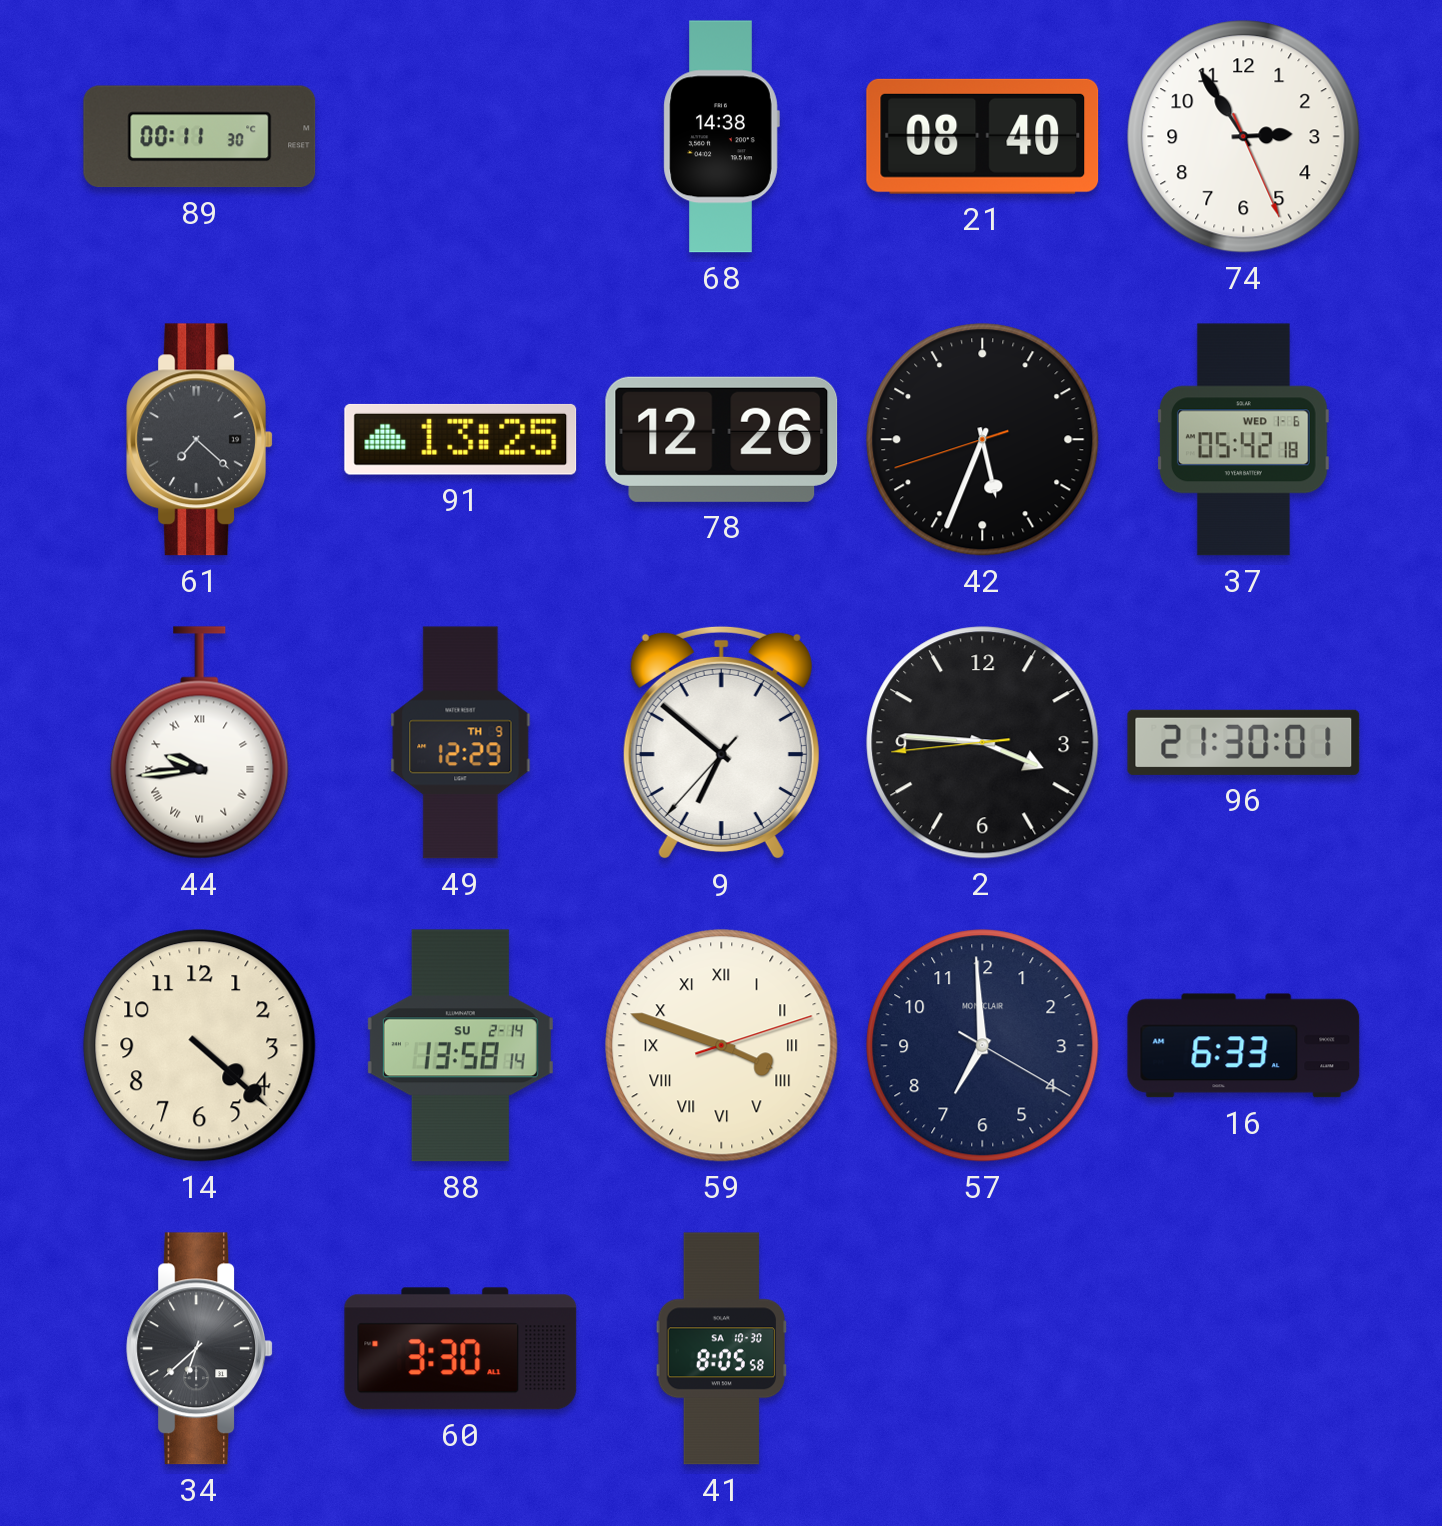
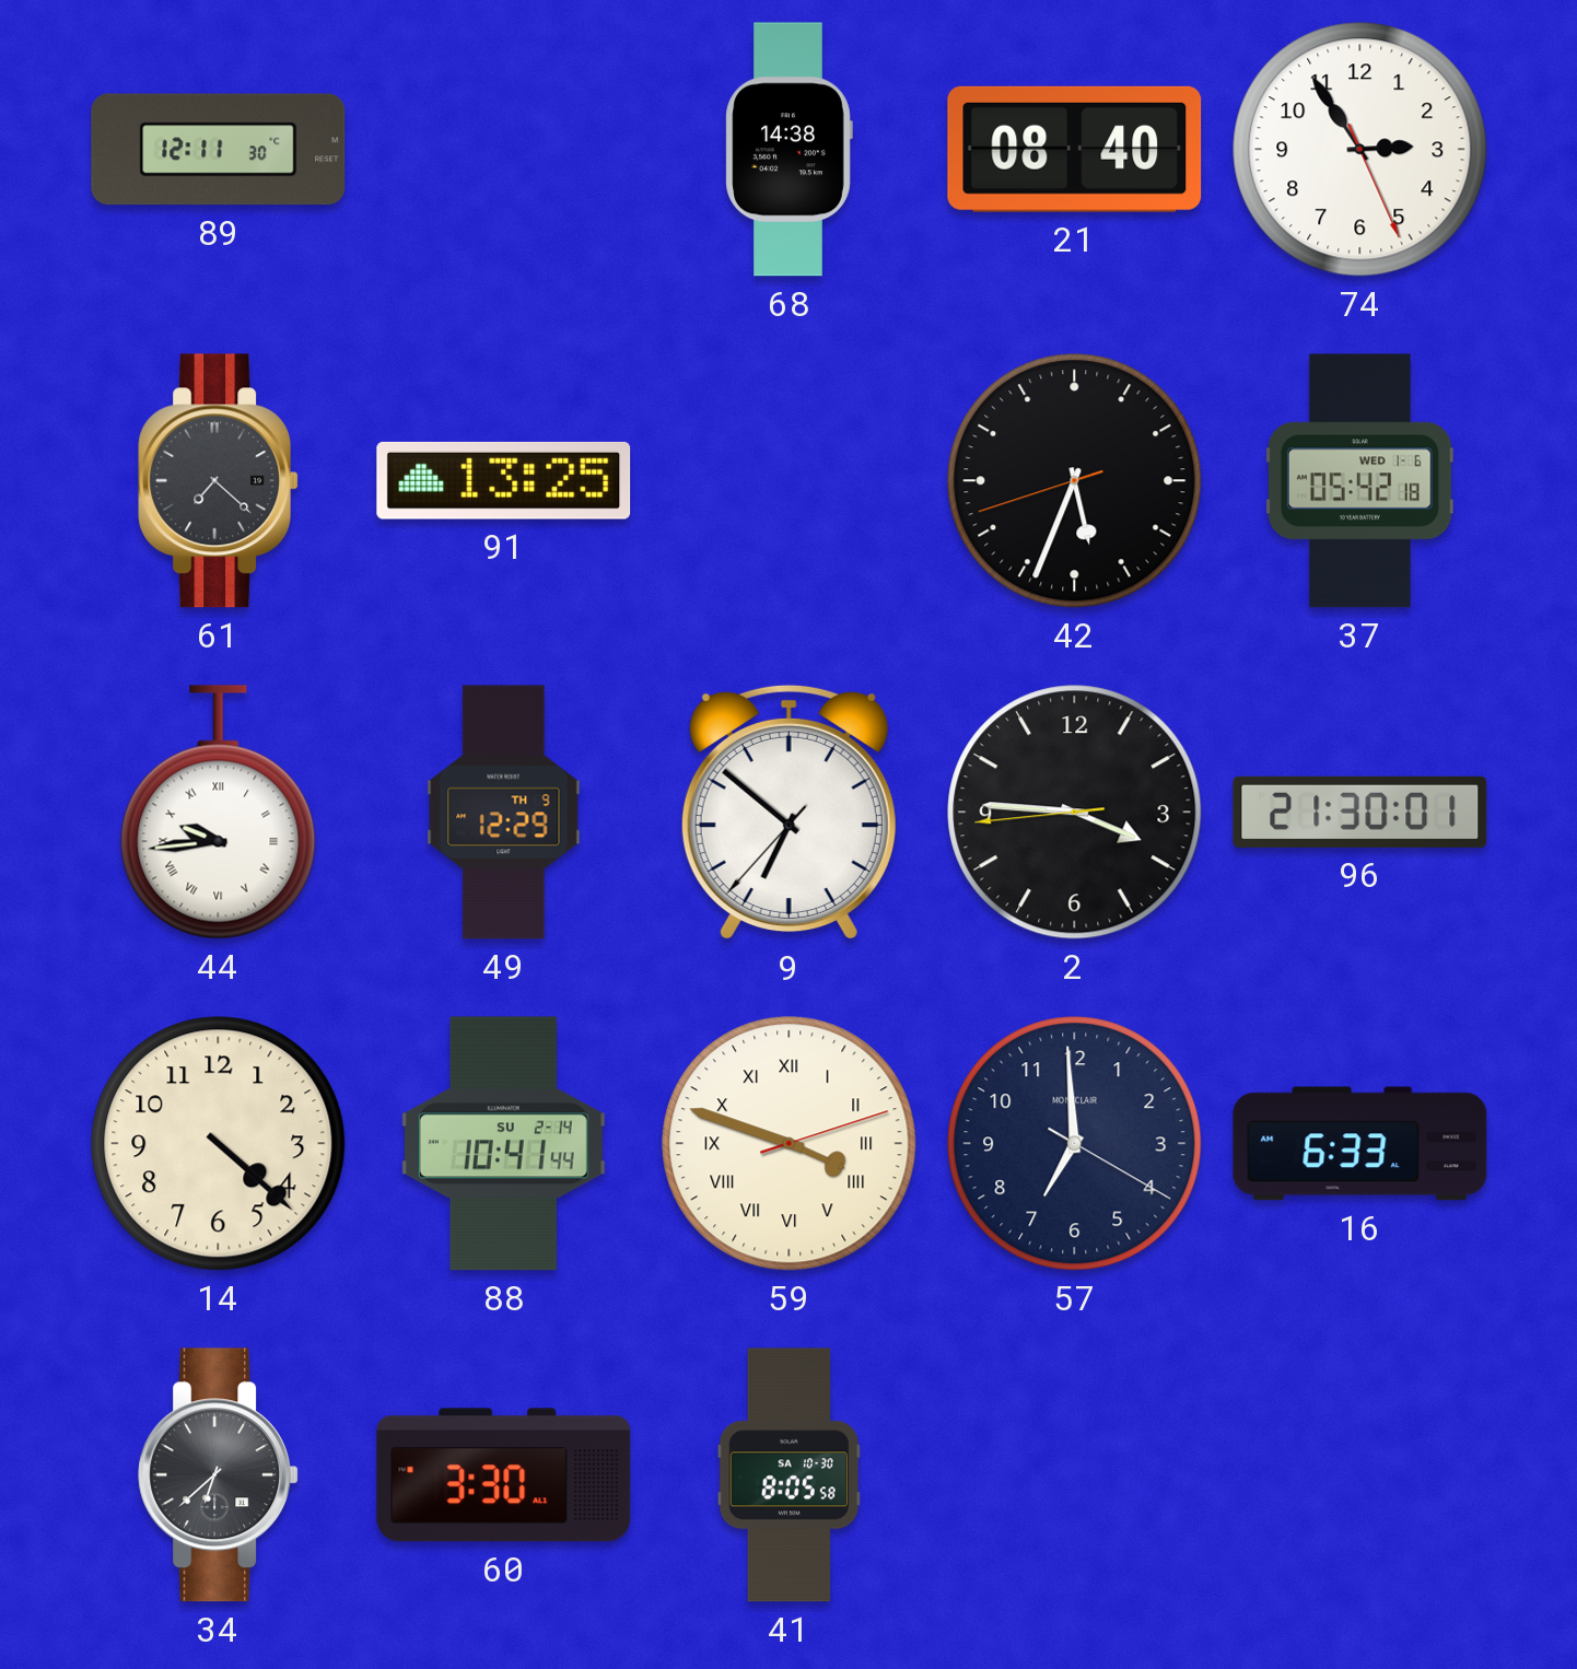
89: 00:11 -> 12:11
78: 12:26 -> none
88: 13:58 -> 10:41
